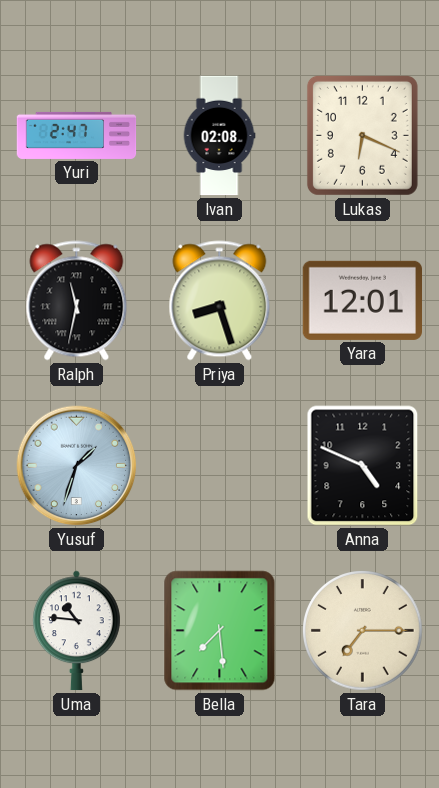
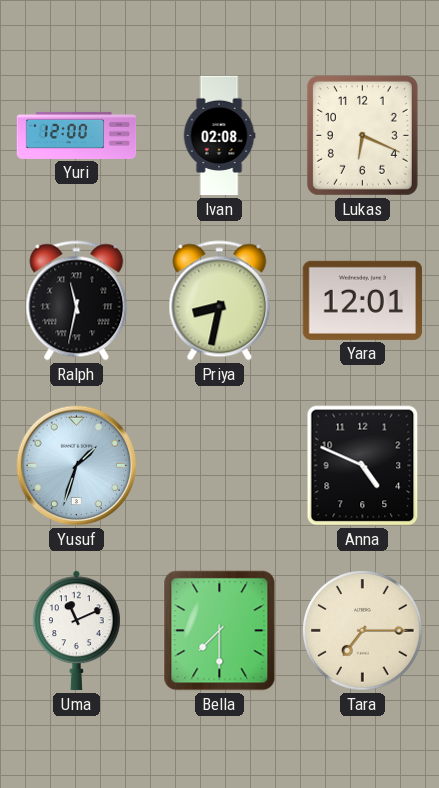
Yuri: 2:47 -> 12:00
Priya: 8:27 -> 8:32
Uma: 10:46 -> 11:11
Bella: 7:29 -> 7:30
